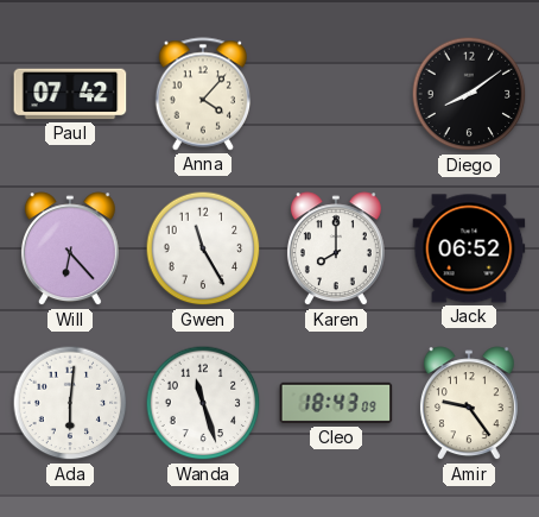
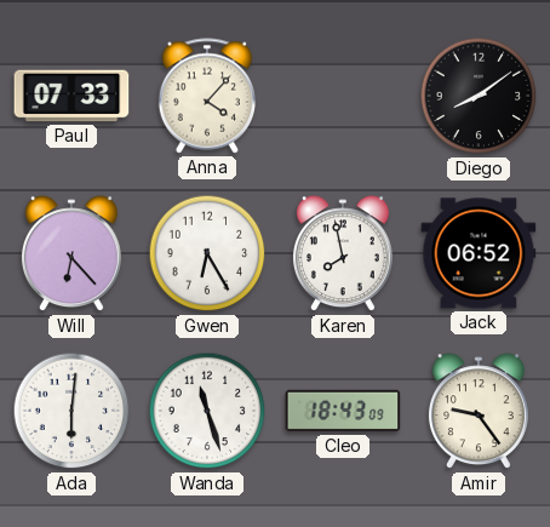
Paul: 07:42 -> 07:33
Gwen: 11:25 -> 6:25
Karen: 8:00 -> 7:58
